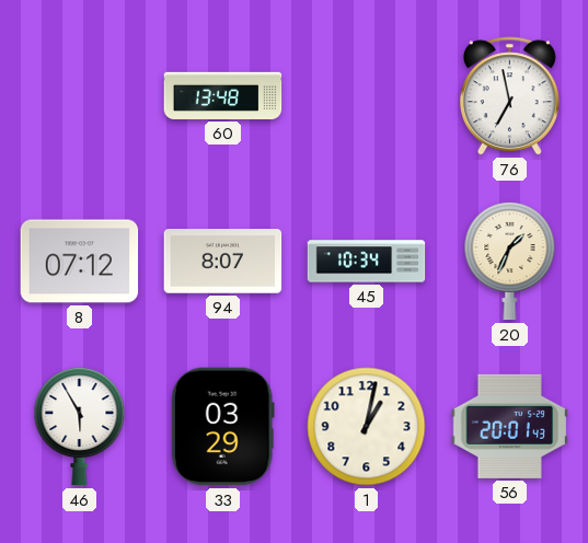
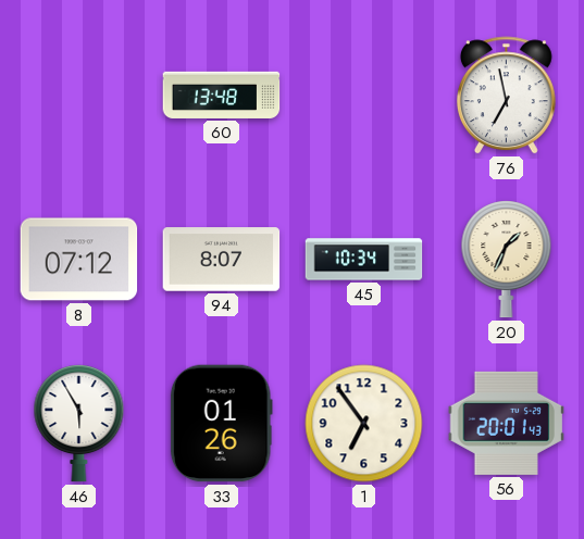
33: 03:29 -> 01:26
1: 1:02 -> 6:54
